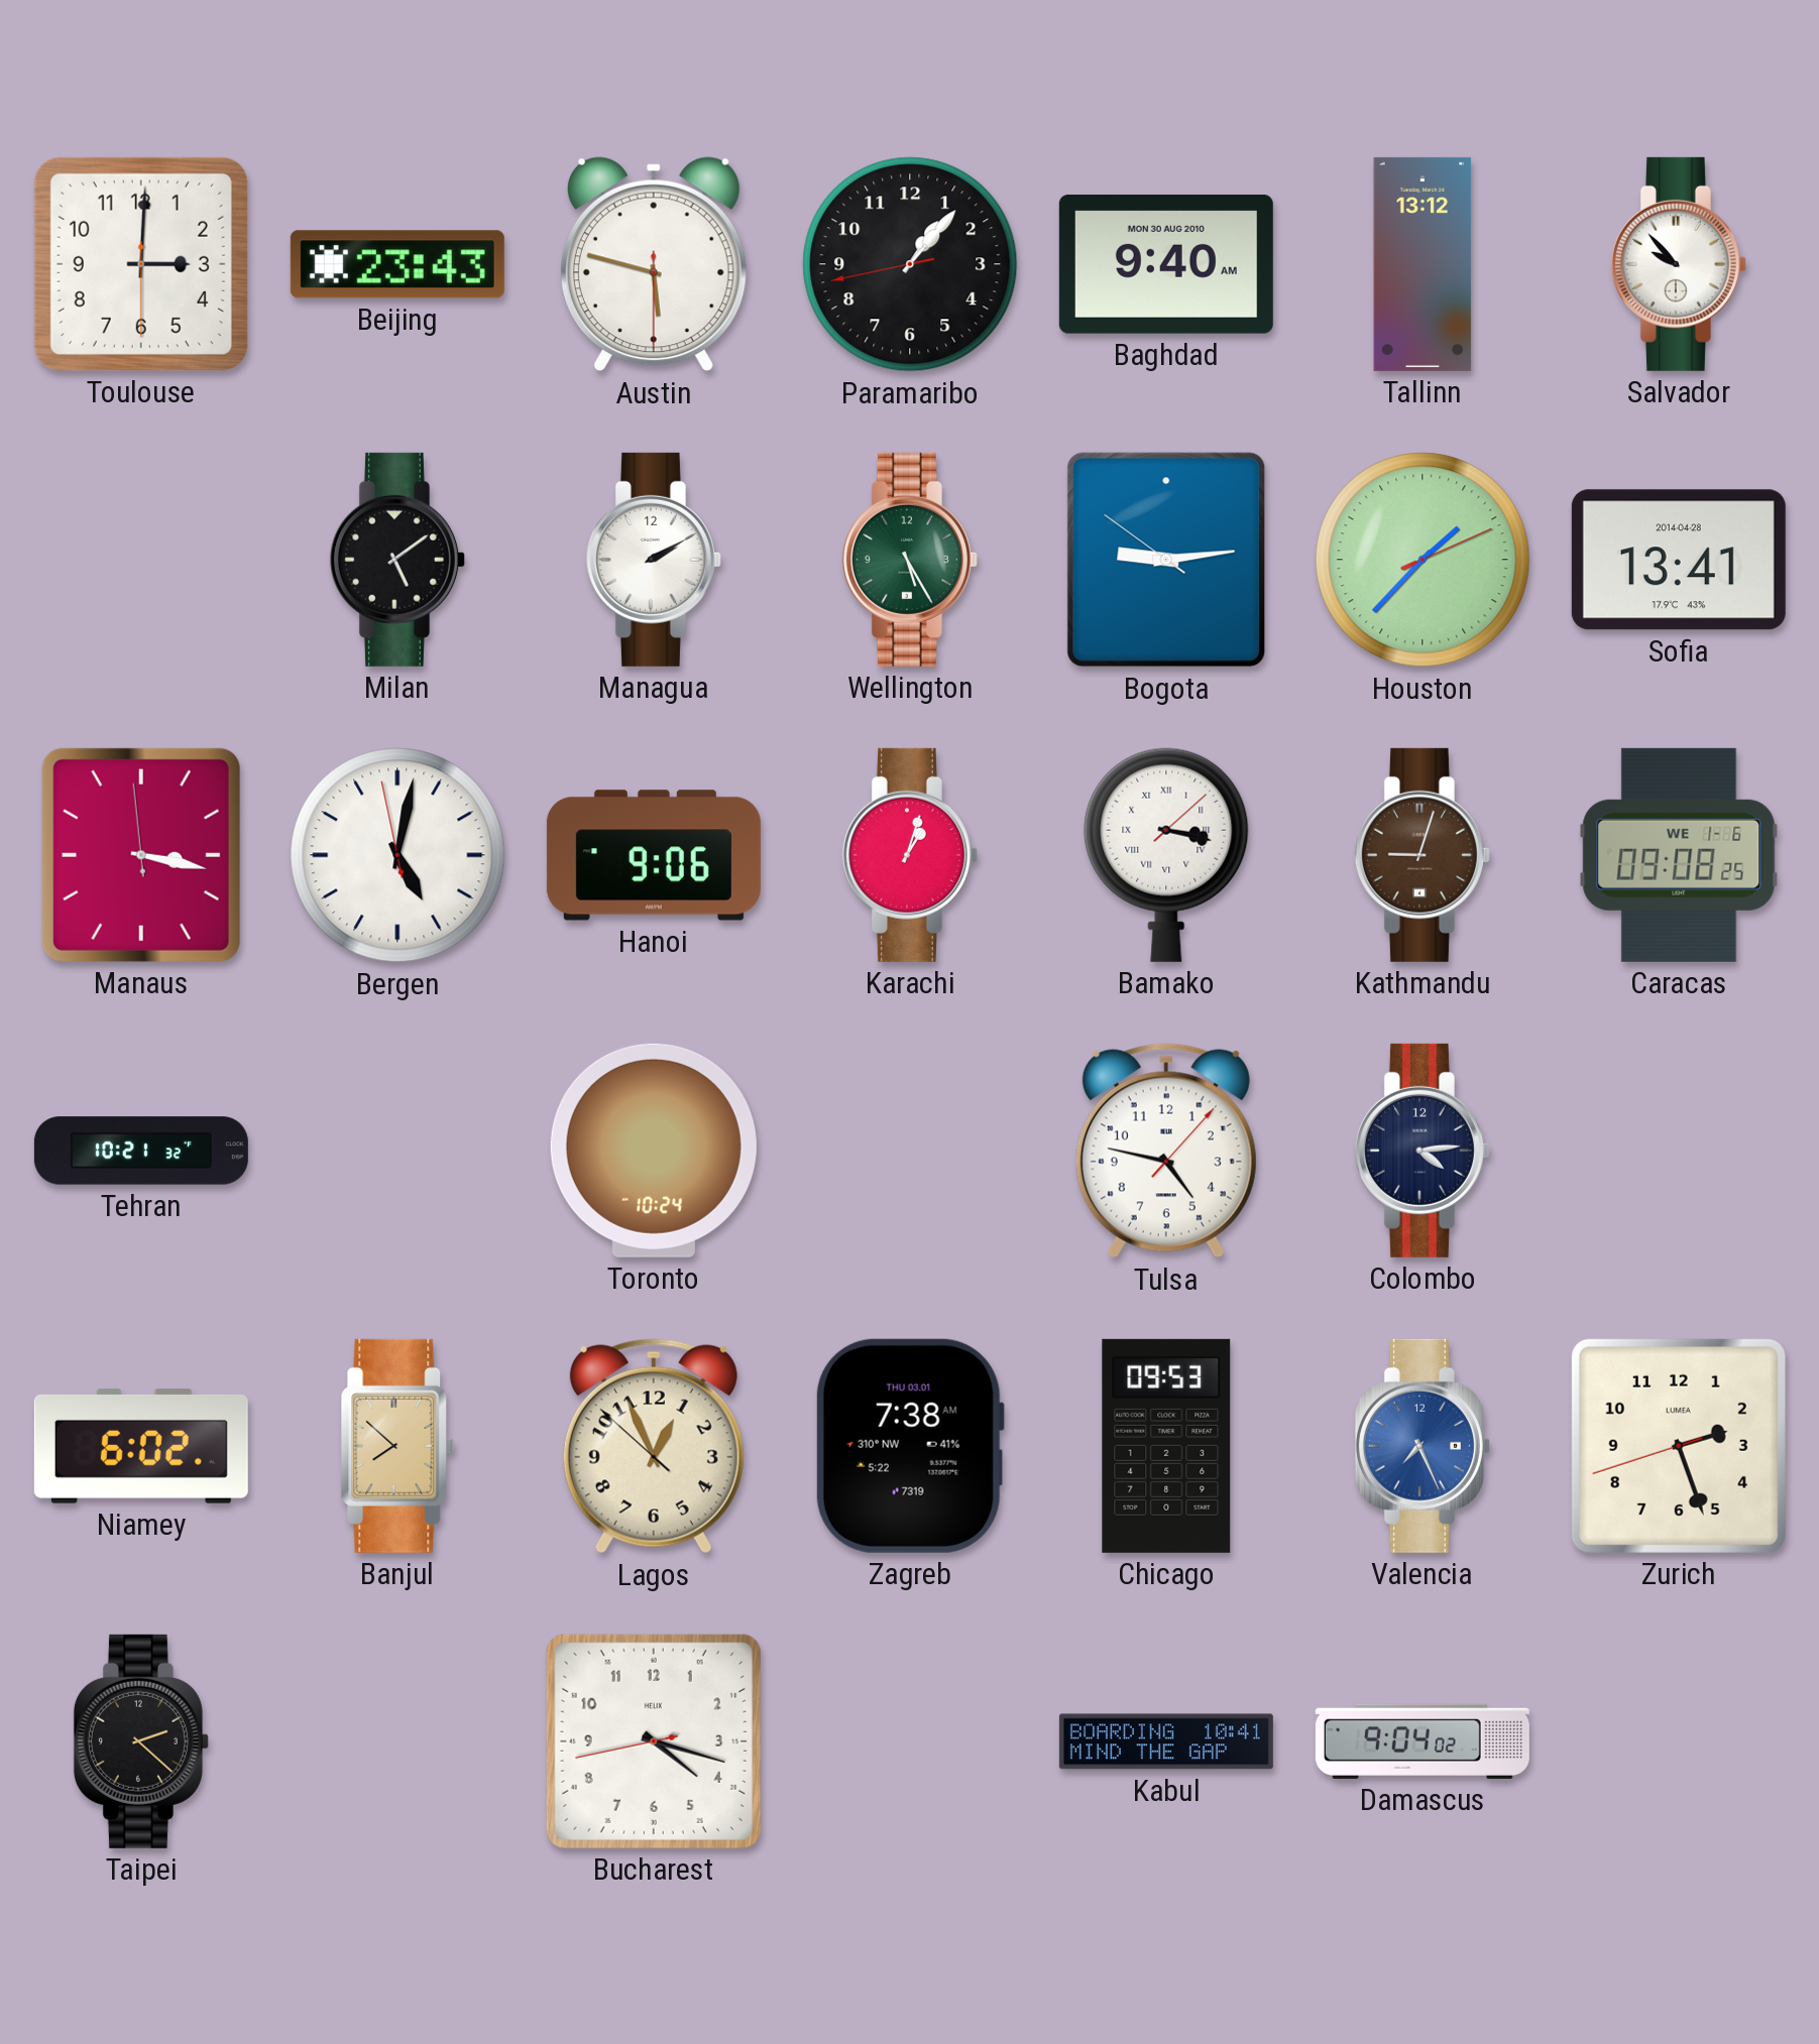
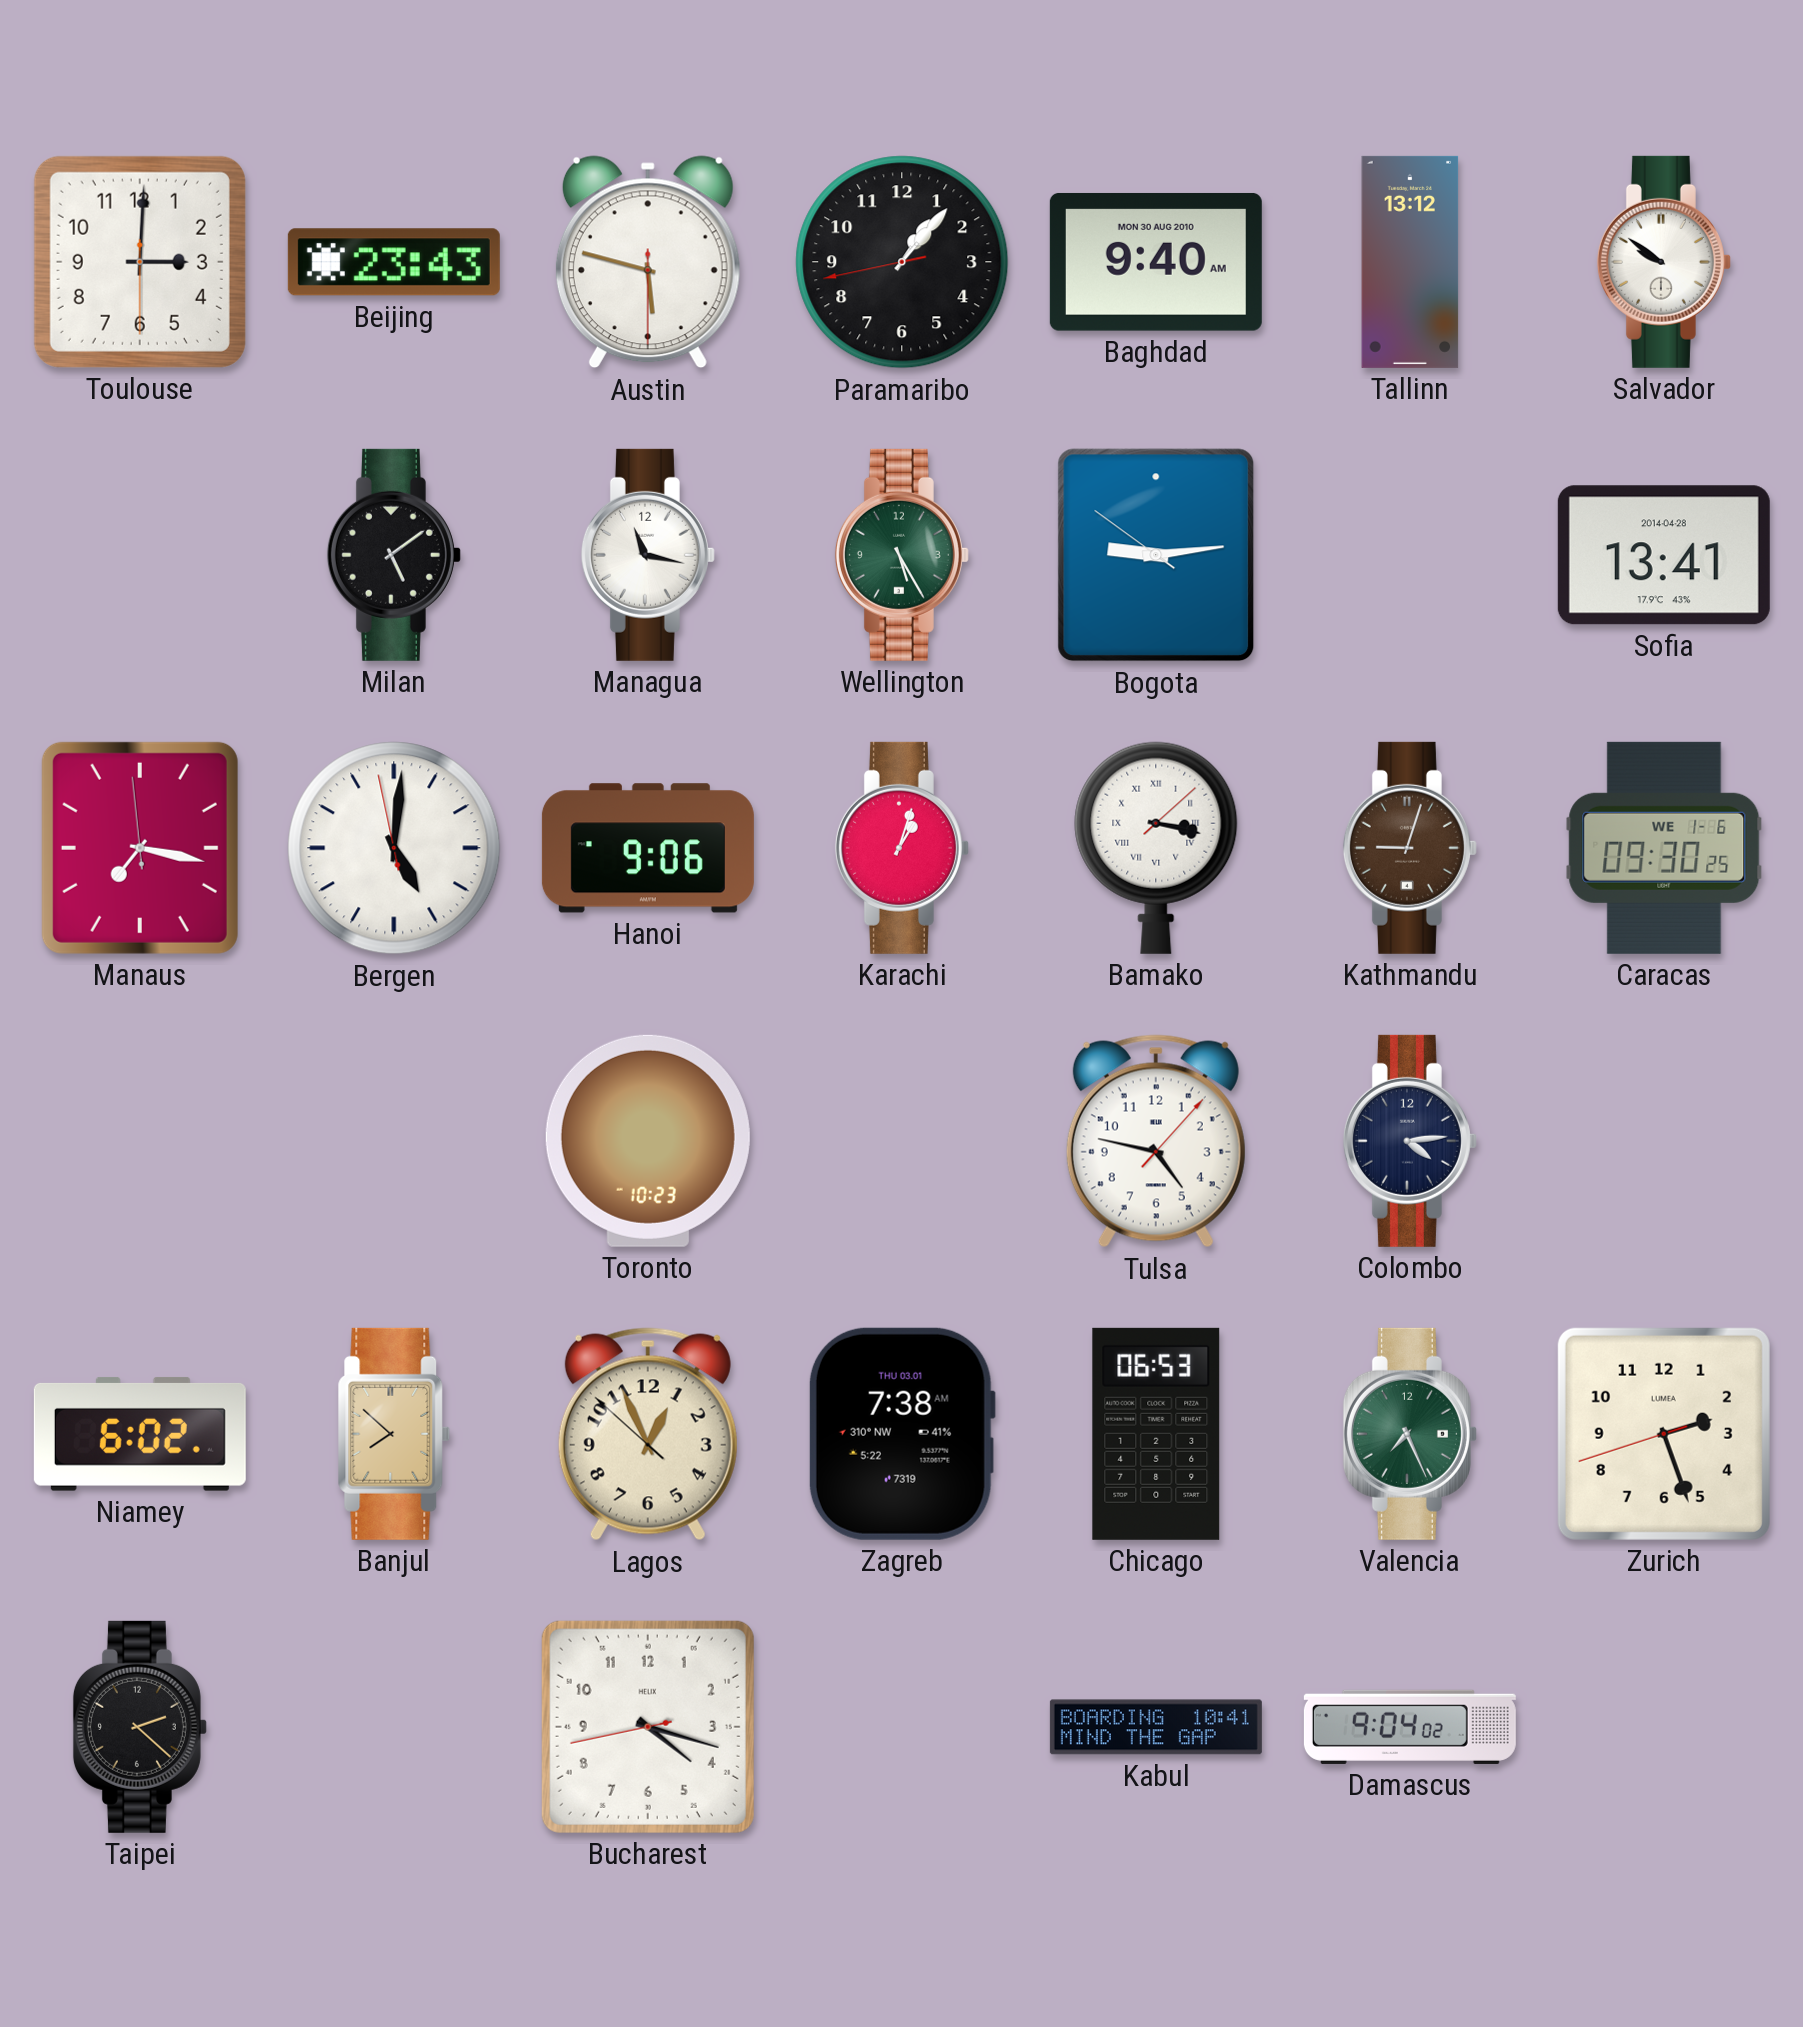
Salvador: 9:53 -> 9:51
Managua: 2:10 -> 11:17
Houston: 1:37 -> none
Manaus: 3:16 -> 7:16
Bergen: 5:01 -> 5:00
Caracas: 09:08 -> 09:30
Tehran: 10:21 -> none
Toronto: 10:24 -> 10:23
Chicago: 09:53 -> 06:53
Valencia dial: blue -> green
